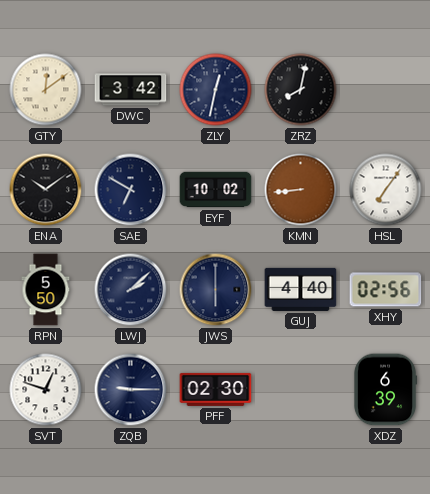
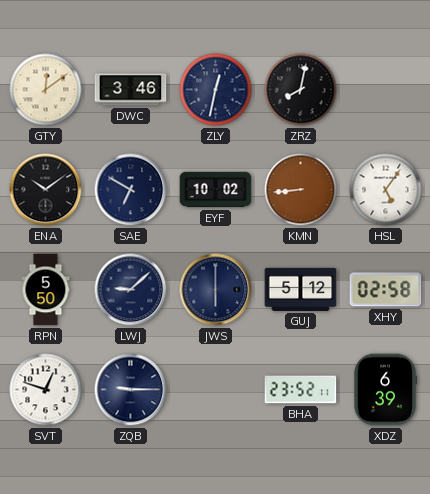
DWC: 3:42 -> 3:46
HSL: 7:06 -> 5:06
LWJ: 2:08 -> 9:08
GUJ: 4:40 -> 5:12
XHY: 02:56 -> 02:58
PFF: 02:30 -> none
BHA: none -> 23:52
